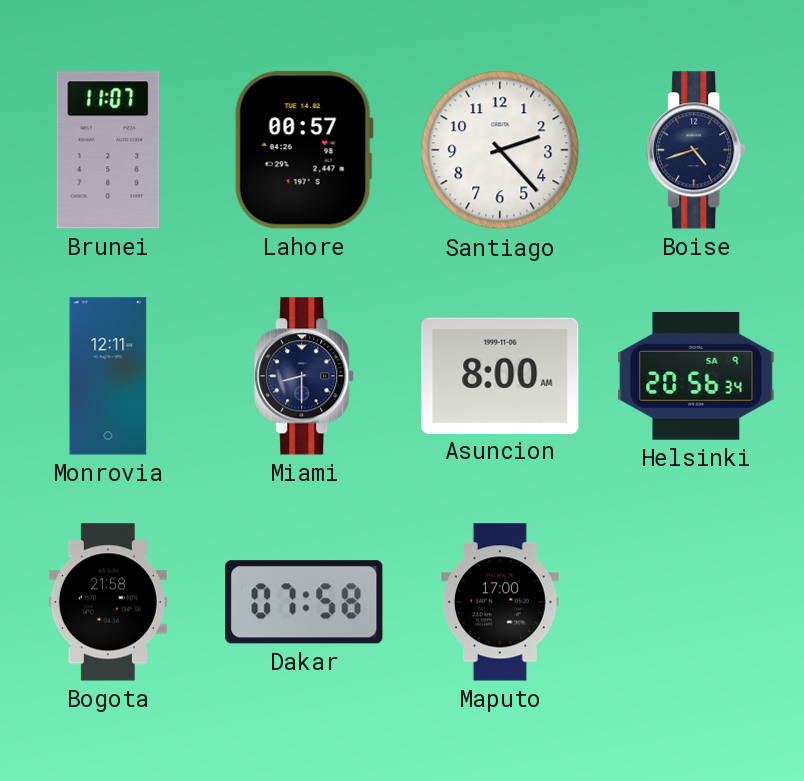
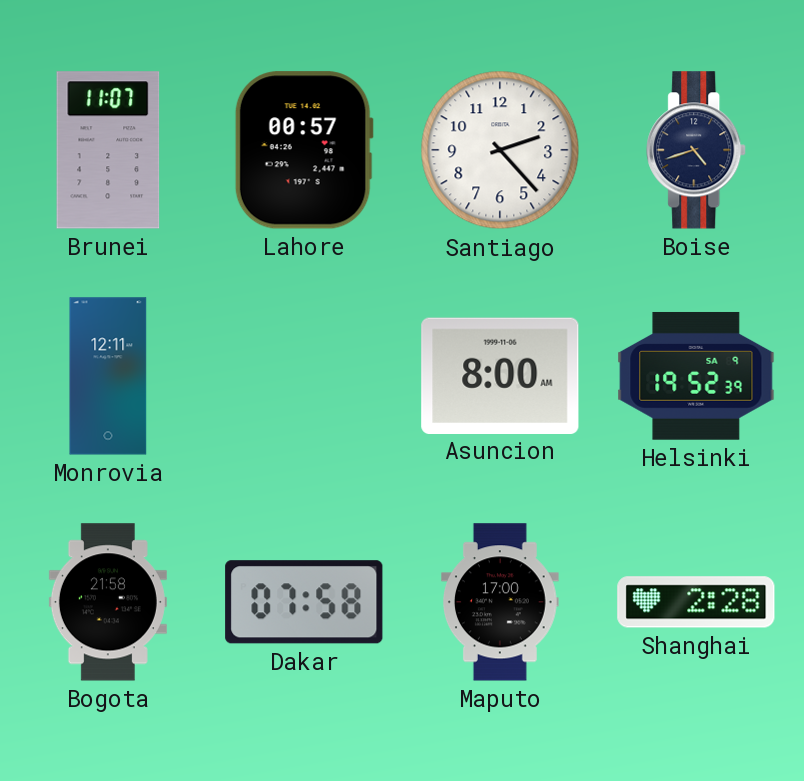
Miami: 8:30 -> none
Helsinki: 20:56 -> 19:52
Shanghai: none -> 2:28
